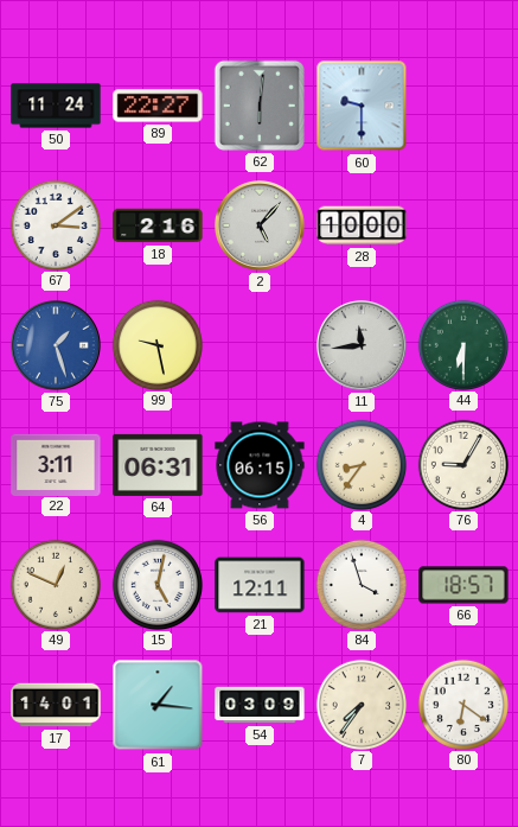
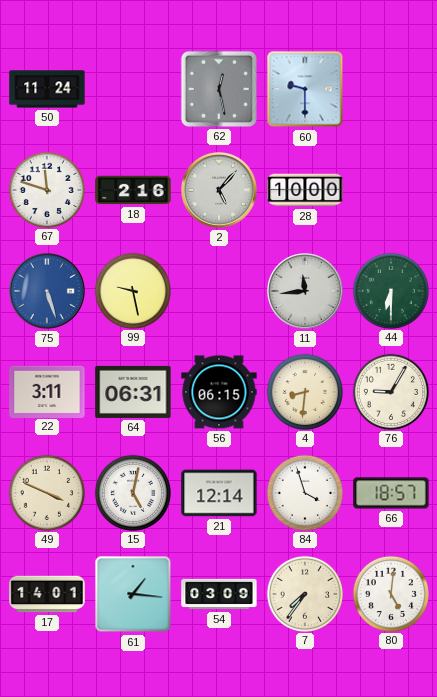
89: 22:27 -> none
62: 6:01 -> 12:28
67: 3:09 -> 11:48
75: 1:27 -> 5:27
4: 8:36 -> 8:31
49: 12:49 -> 3:49
21: 12:11 -> 12:14
80: 6:21 -> 5:01
